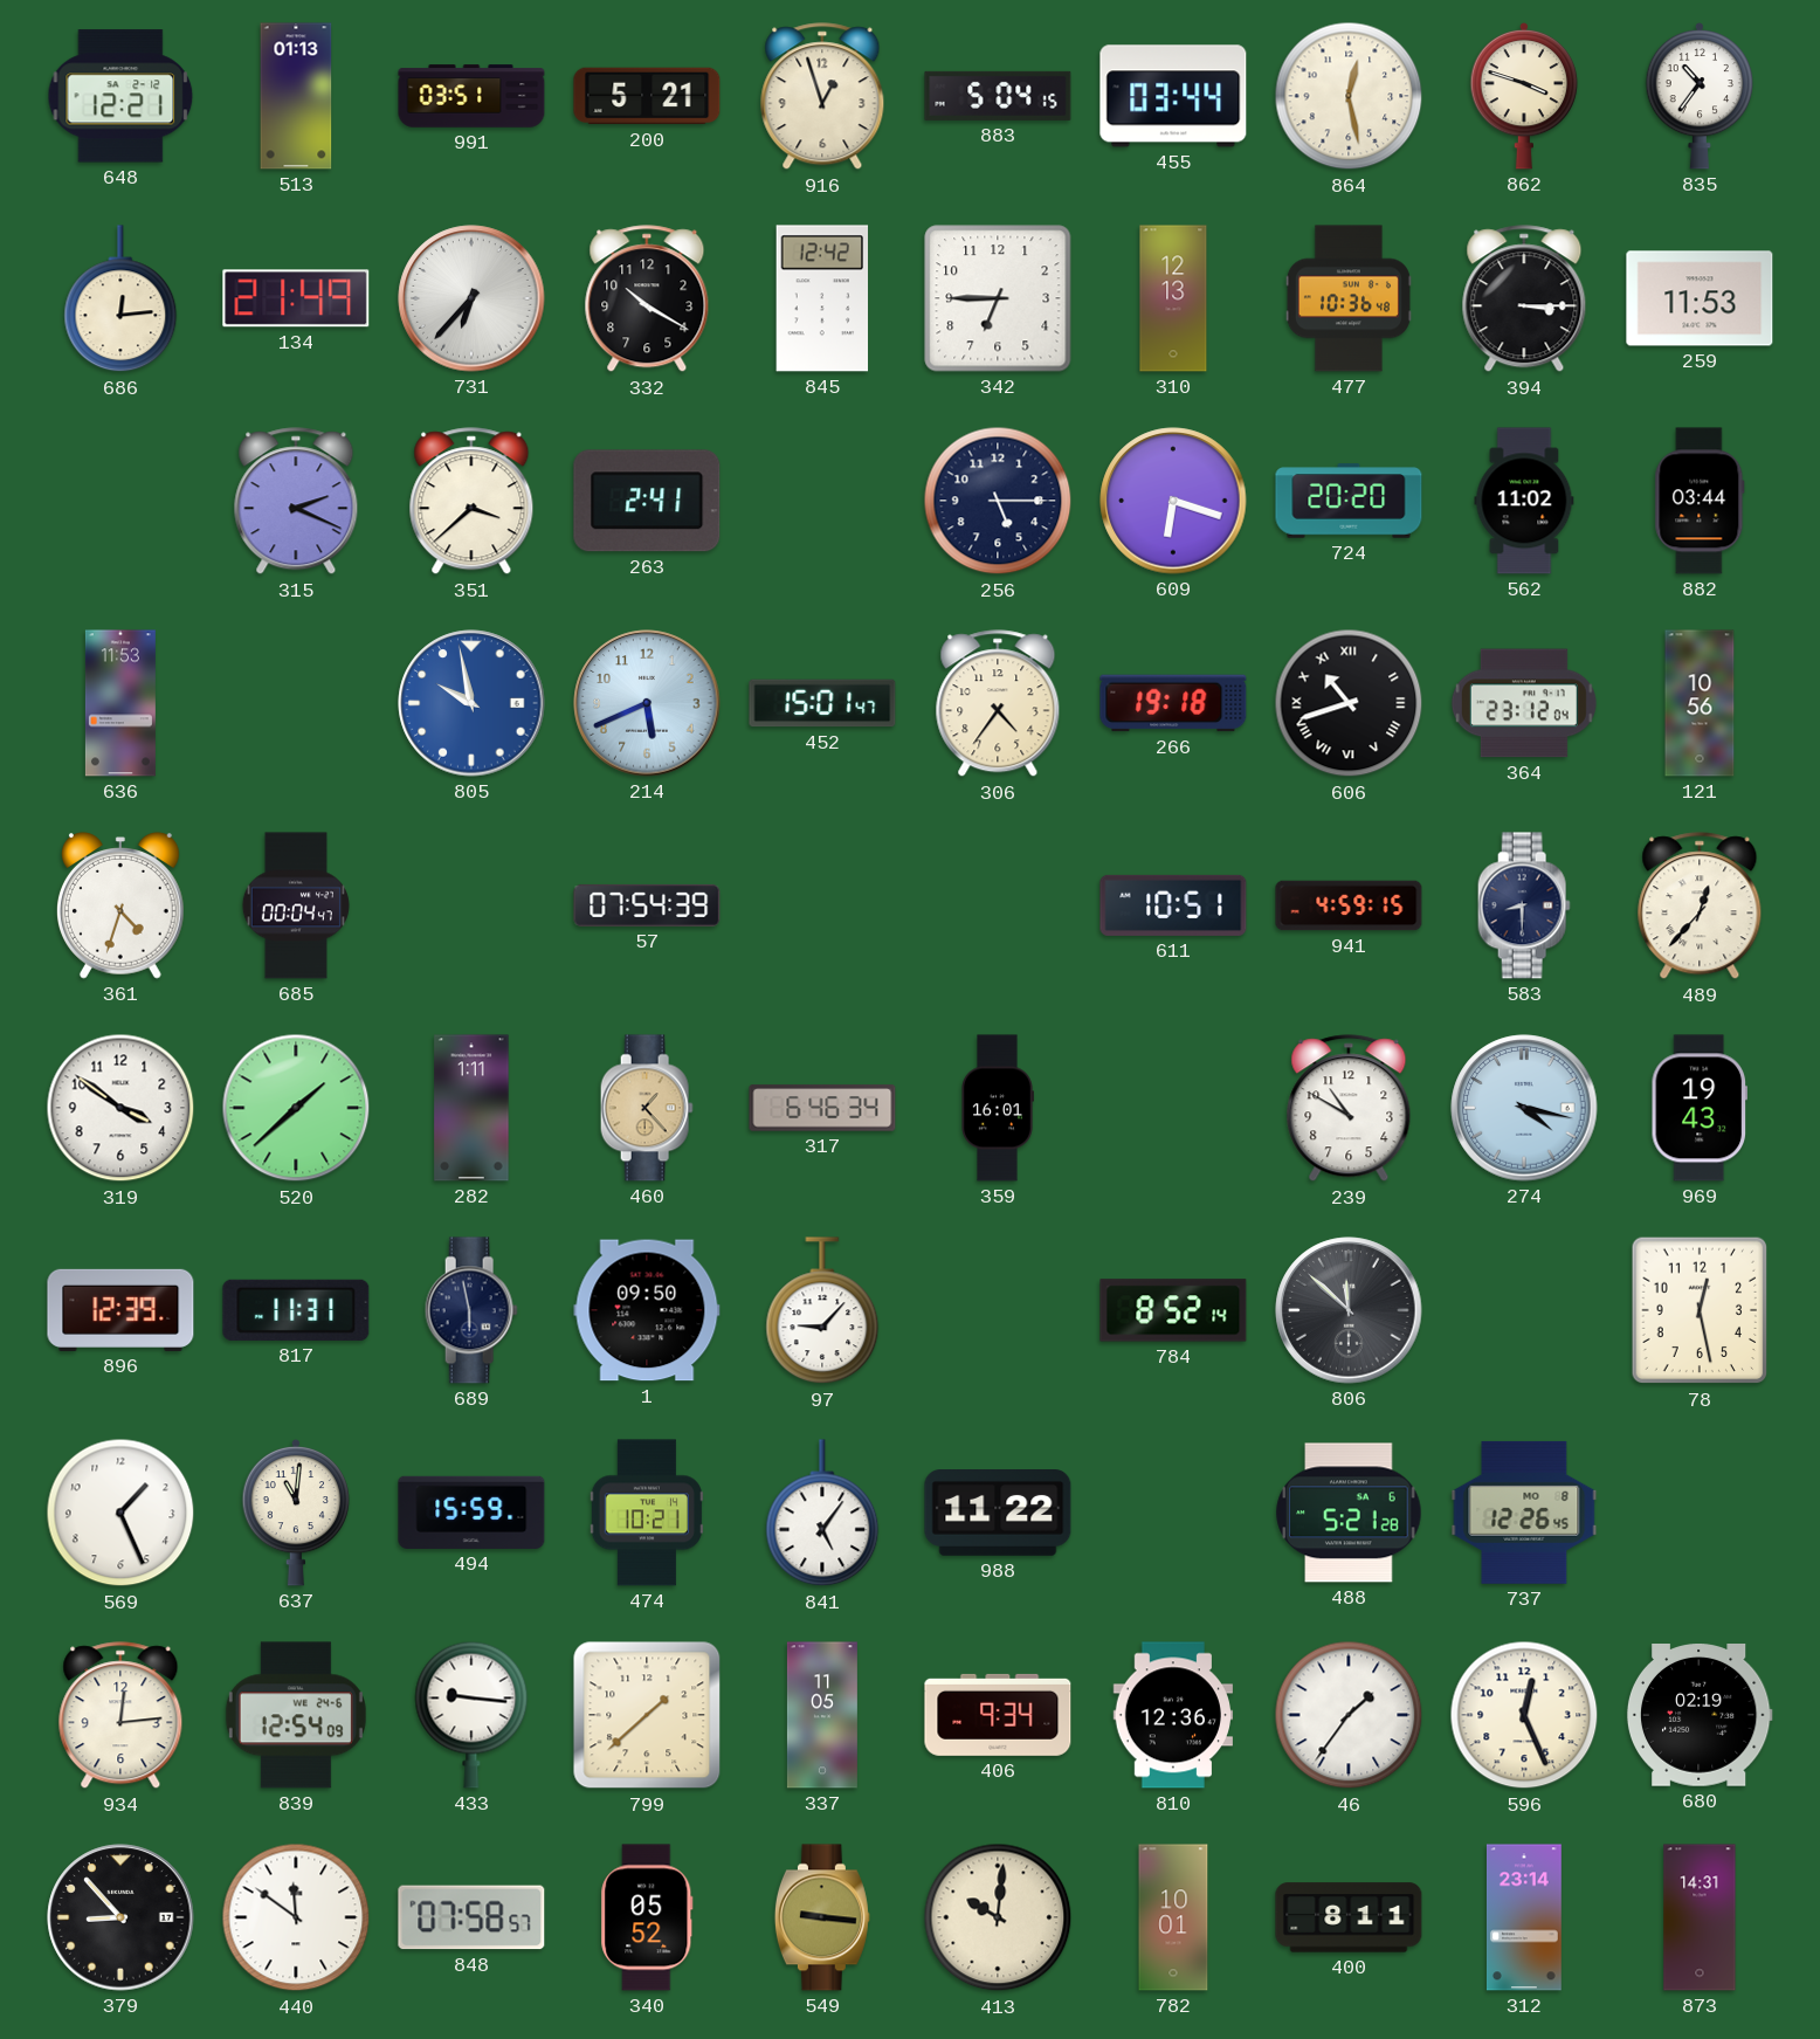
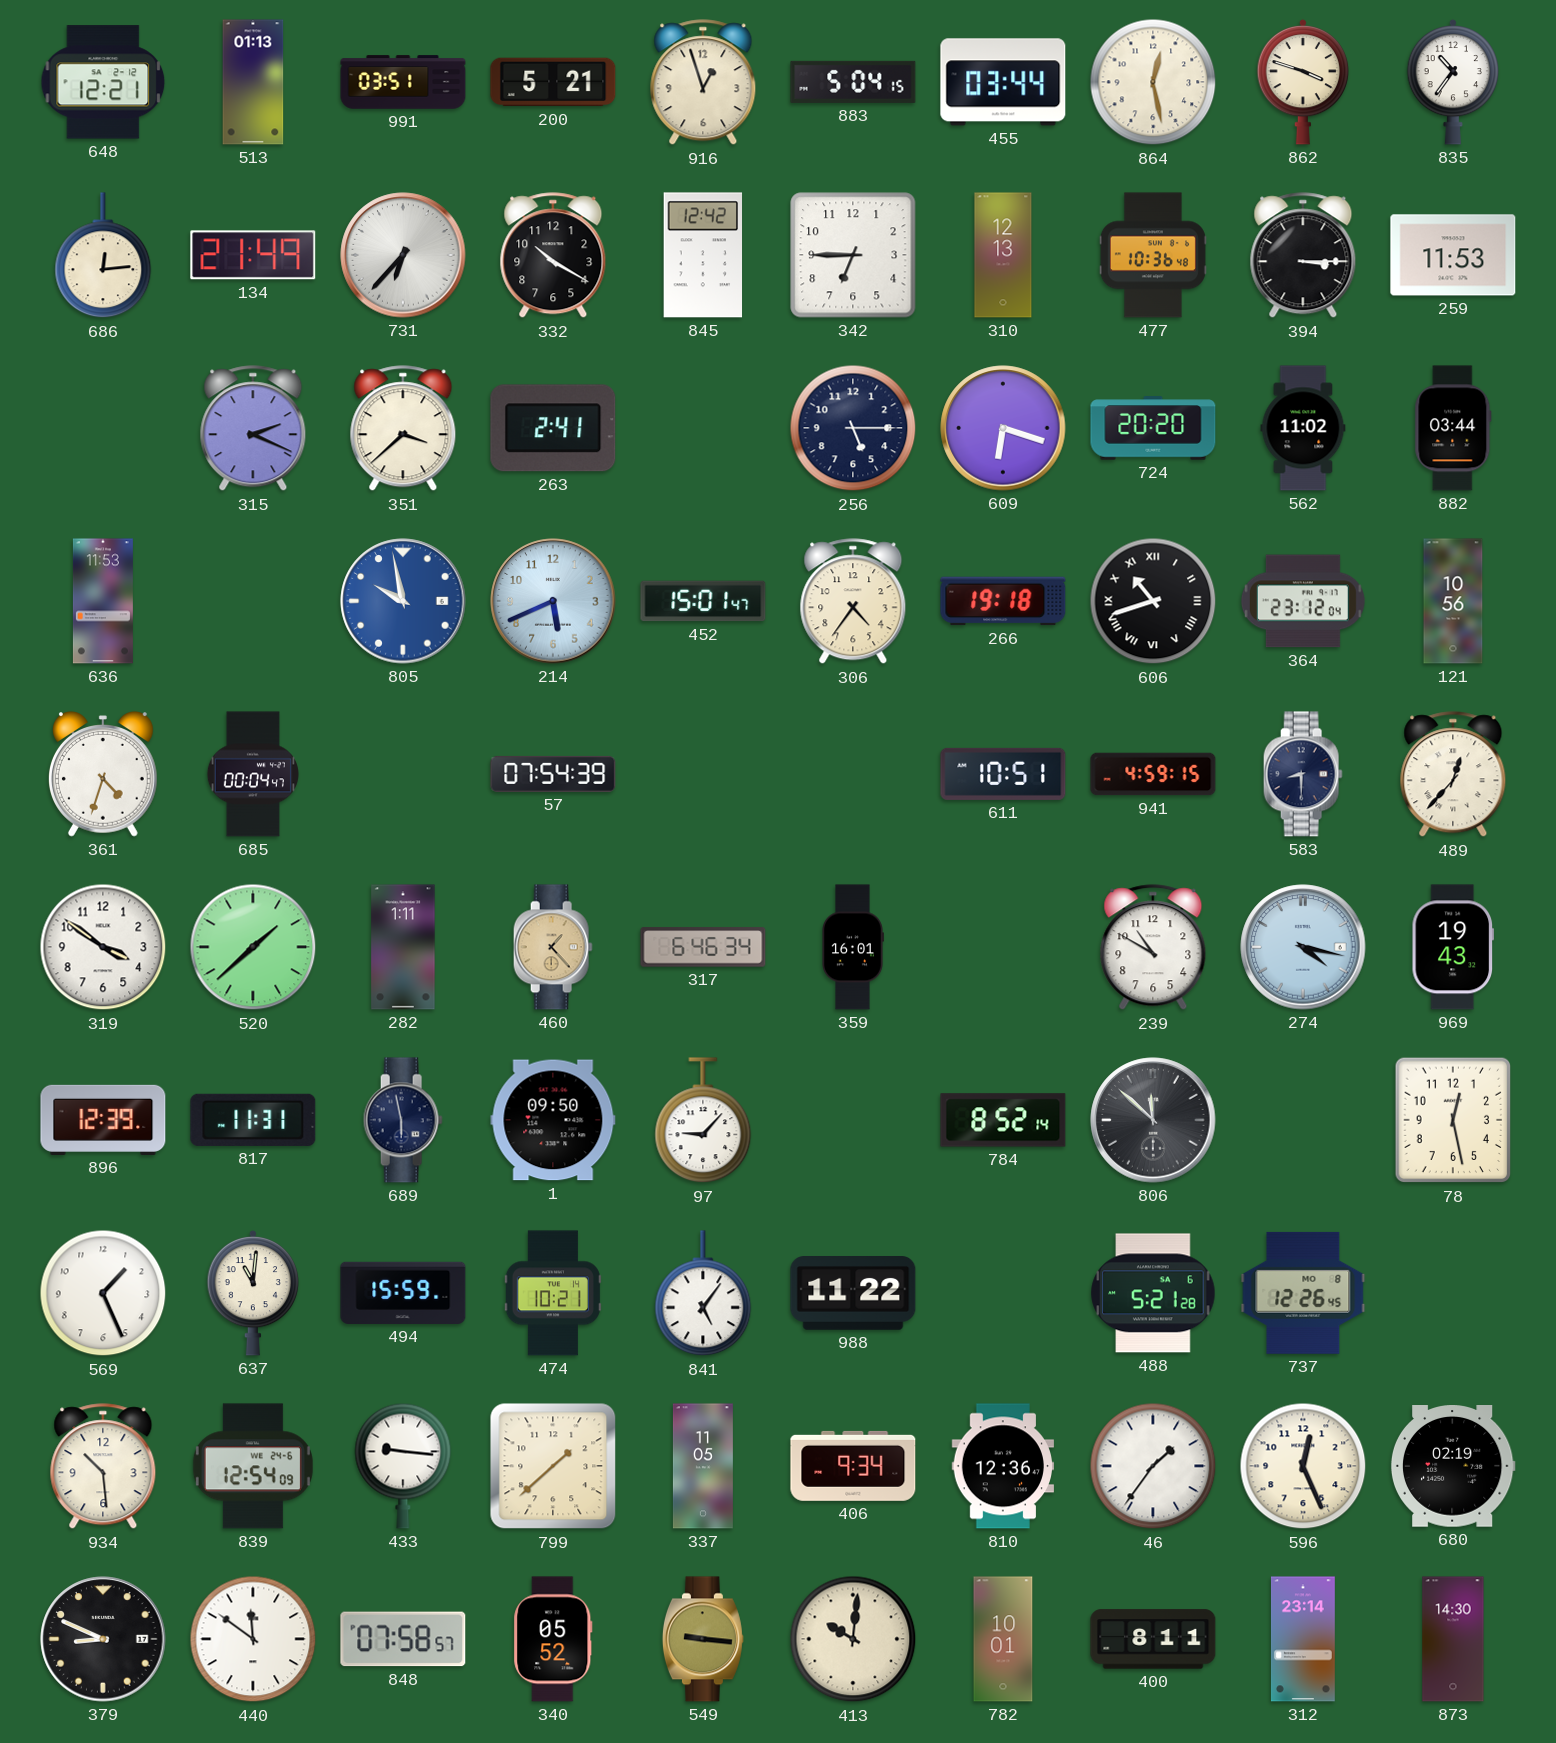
934: 12:14 -> 10:29
379: 8:53 -> 8:49
873: 14:31 -> 14:30
